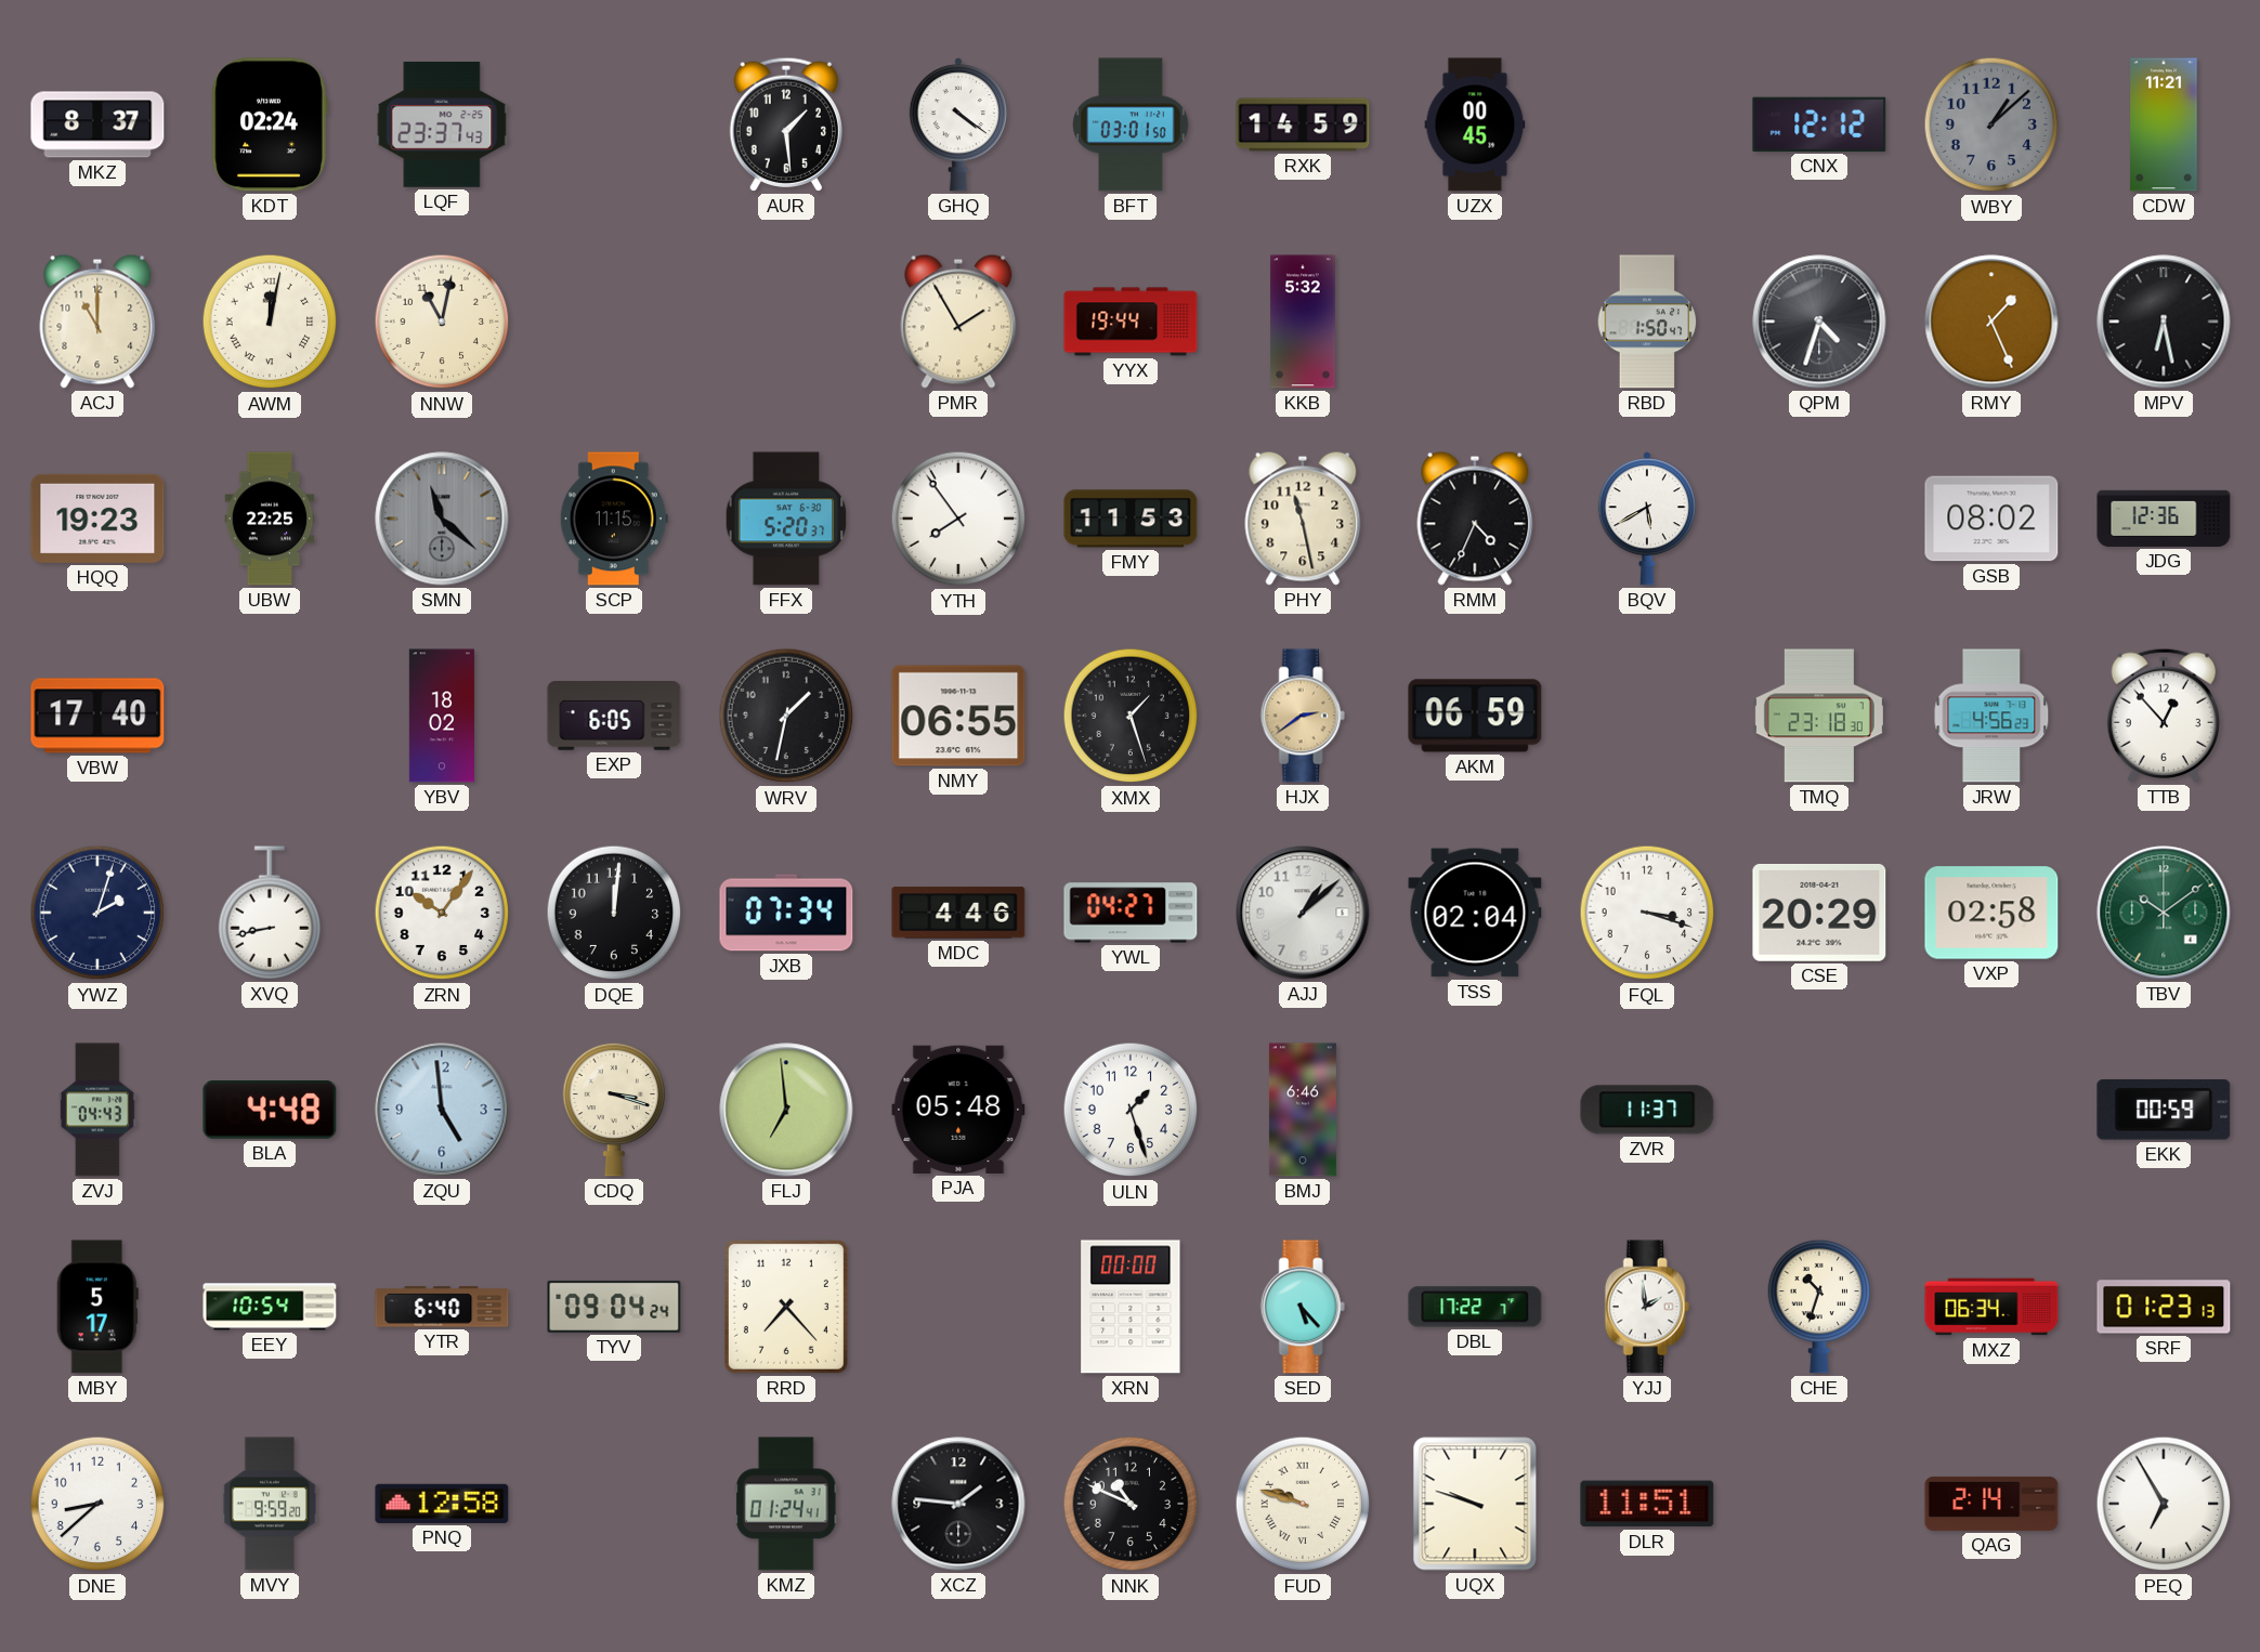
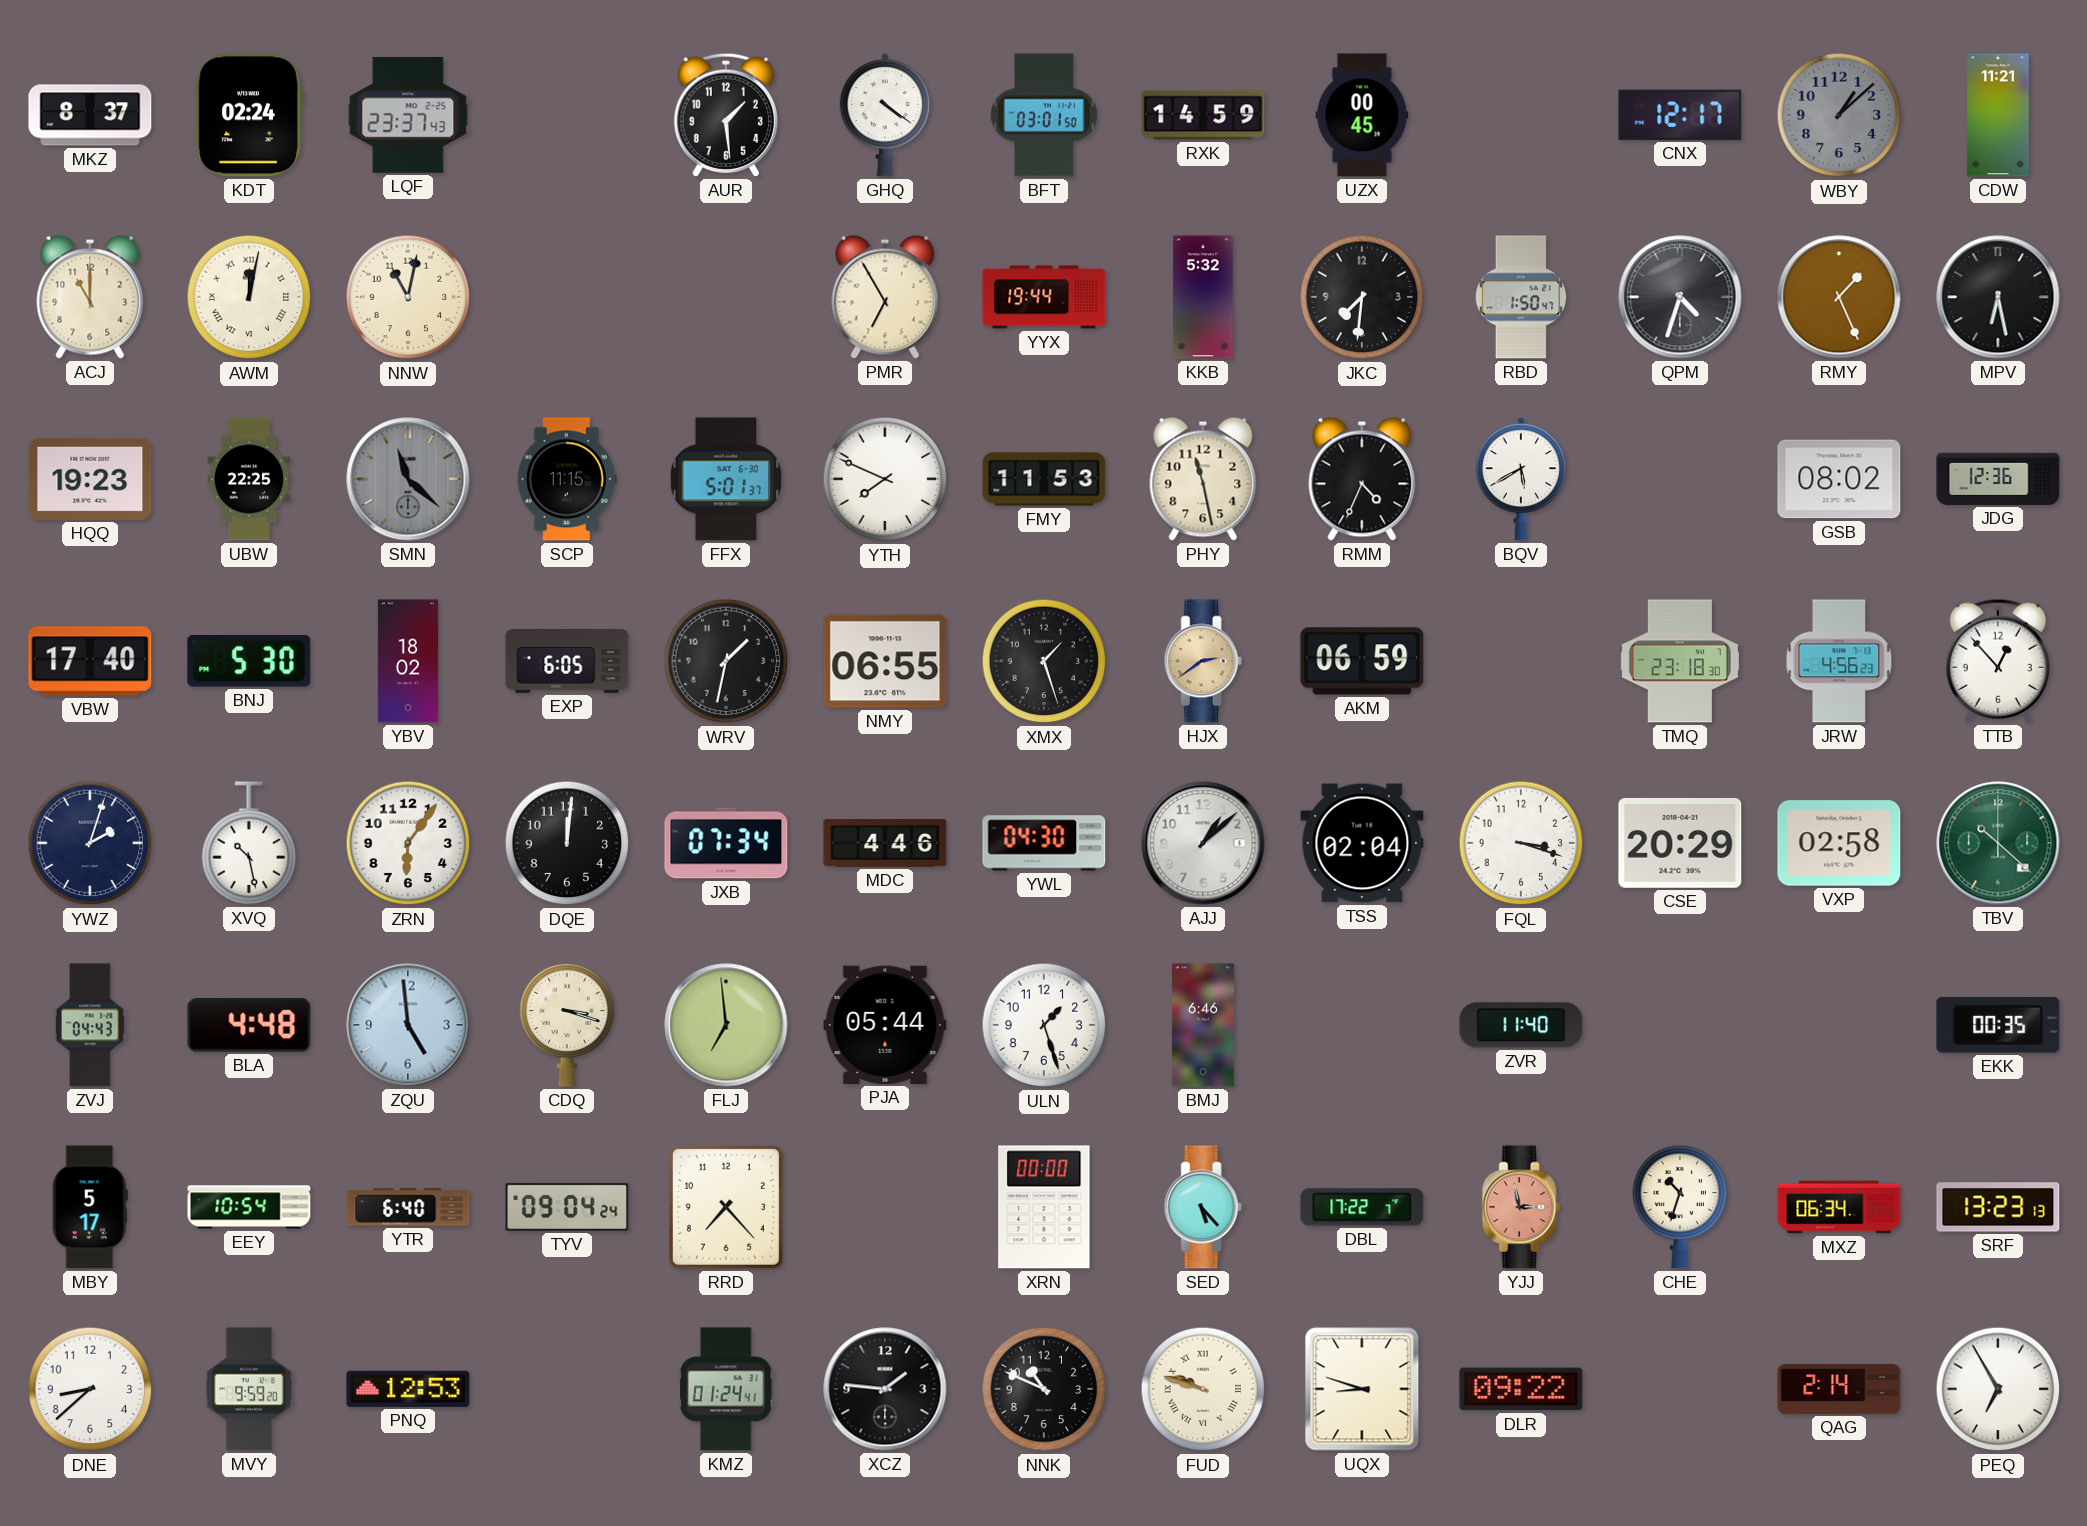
CNX: 12:12 -> 12:17
PMR: 1:55 -> 6:55
JKC: none -> 7:31
FFX: 5:20 -> 5:01
YTH: 7:54 -> 7:49
BNJ: none -> 5:30
XVQ: 8:43 -> 10:28
ZRN: 10:06 -> 6:06
YWL: 04:27 -> 04:30
TBV: 10:09 -> 10:22
PJA: 05:48 -> 05:44
ZVR: 11:37 -> 11:40
EKK: 00:59 -> 00:35
YJJ: 1:59 -> 2:58
YJJ dial: white -> salmon
SRF: 01:23 -> 13:23
PNQ: 12:58 -> 12:53
UQX: 9:48 -> 8:48
DLR: 11:51 -> 09:22
